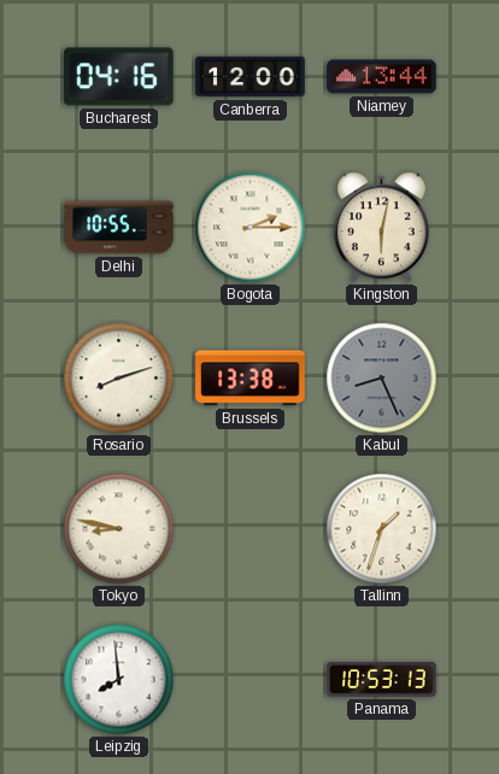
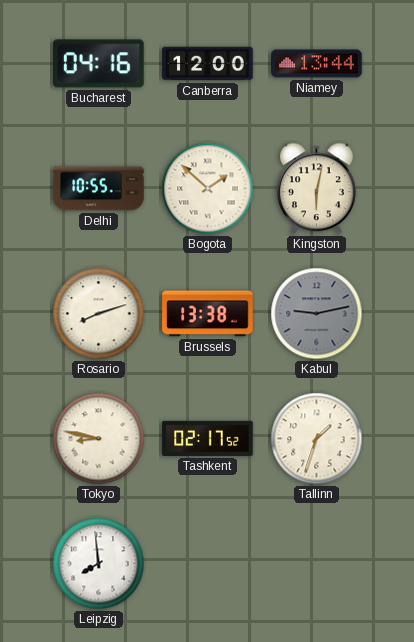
Bogota: 2:15 -> 1:52
Kabul: 8:26 -> 9:13
Tashkent: none -> 02:17
Panama: 10:53 -> none
